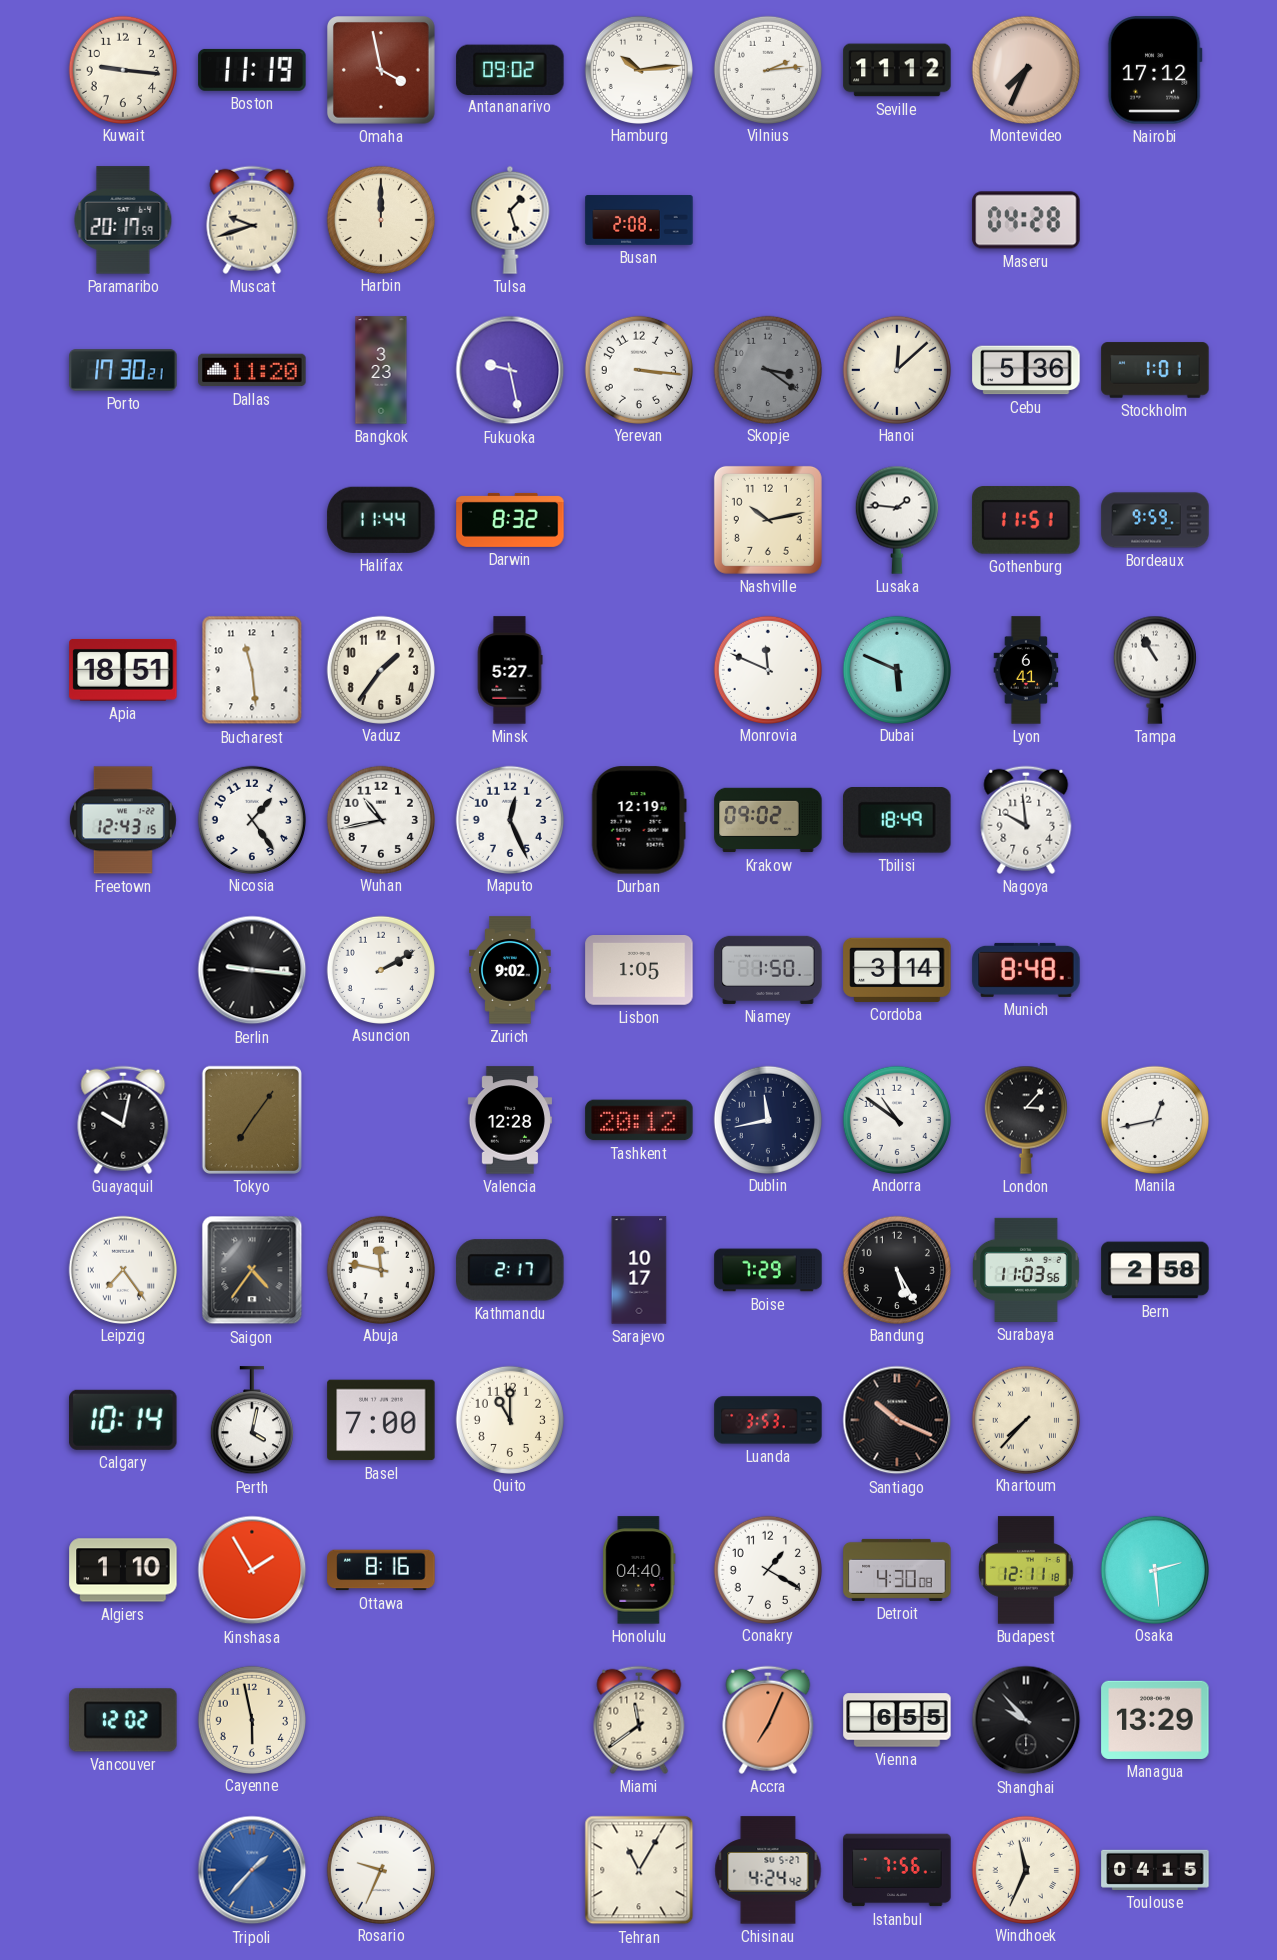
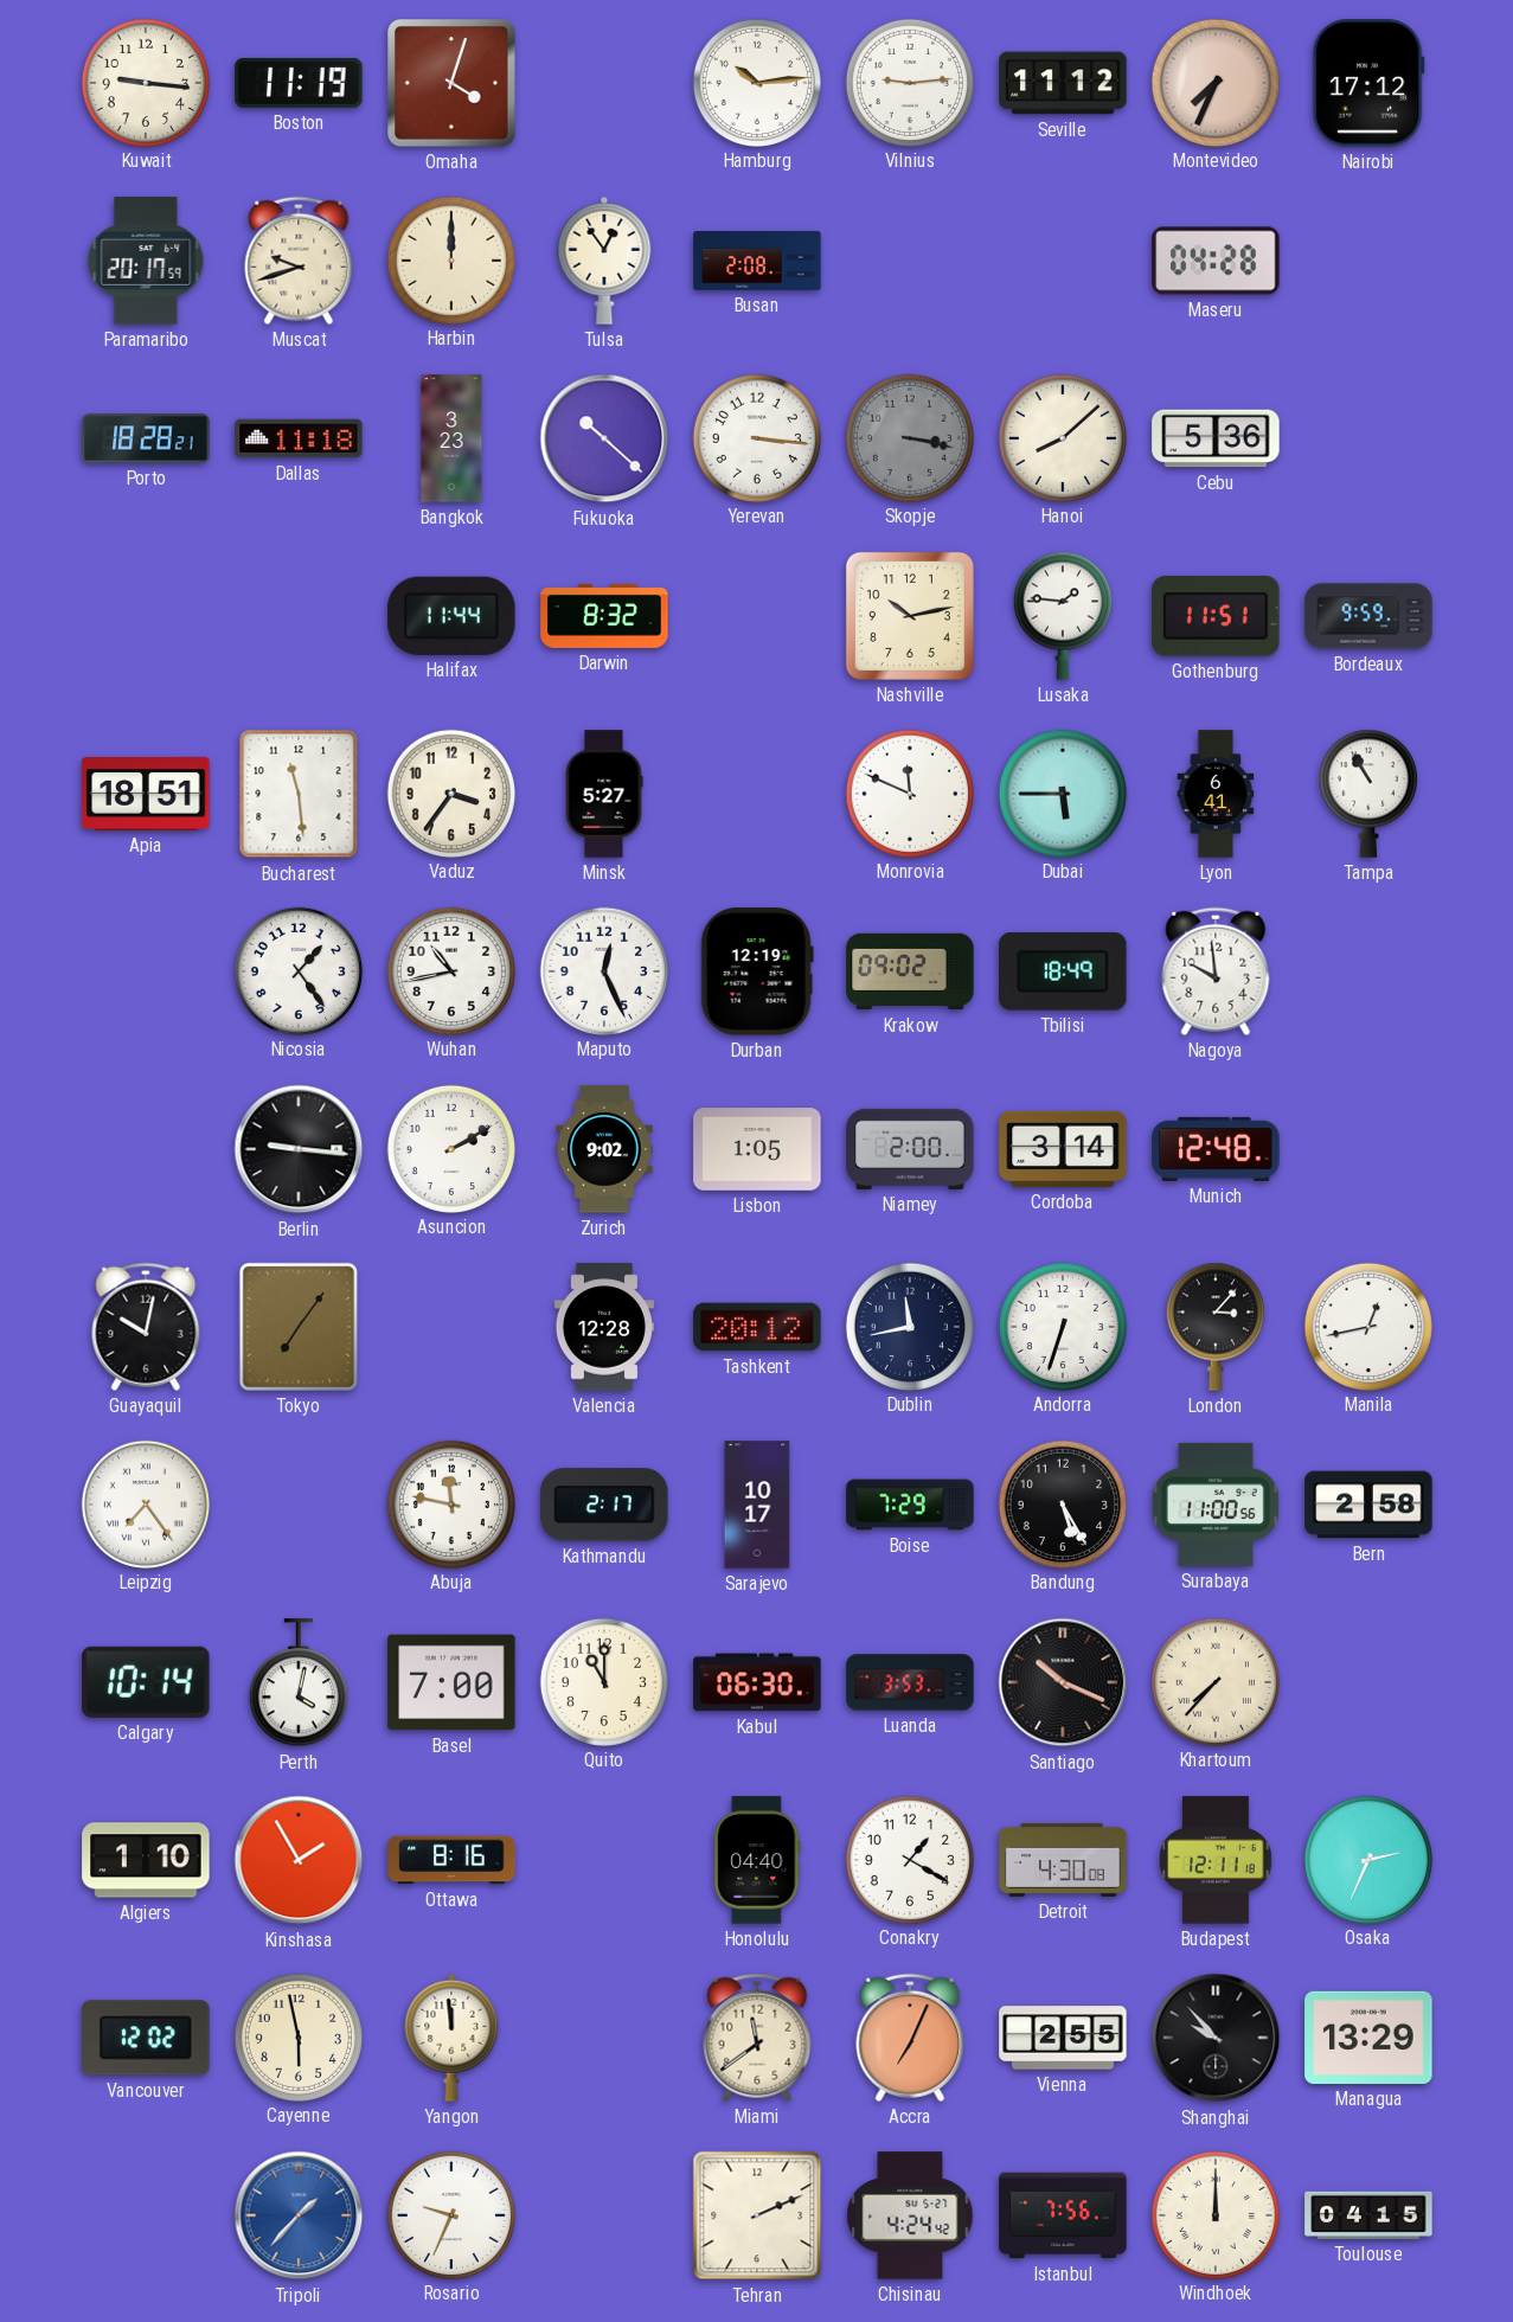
Omaha: 3:58 -> 4:03
Antananarivo: 09:02 -> none
Vilnius: 2:14 -> 9:14
Tulsa: 1:27 -> 12:54
Porto: 17:30 -> 18:28
Dallas: 11:20 -> 11:18
Fukuoka: 9:28 -> 10:22
Skopje: 3:21 -> 3:17
Hanoi: 12:08 -> 8:08
Stockholm: 1:01 -> none
Vaduz: 1:36 -> 3:36
Dubai: 5:49 -> 5:45
Freetown: 12:43 -> none
Niamey: 1:50 -> 2:00
Munich: 8:48 -> 12:48
Andorra: 10:51 -> 6:33
Saigon: 4:36 -> none
Surabaya: 11:03 -> 11:00
Kabul: none -> 06:30
Osaka: 2:29 -> 2:34
Yangon: none -> 11:59
Vienna: 6:55 -> 2:55
Tehran: 11:05 -> 2:11
Windhoek: 11:34 -> 12:00
